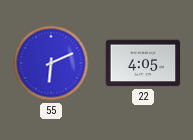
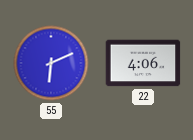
22: 4:05 -> 4:06
